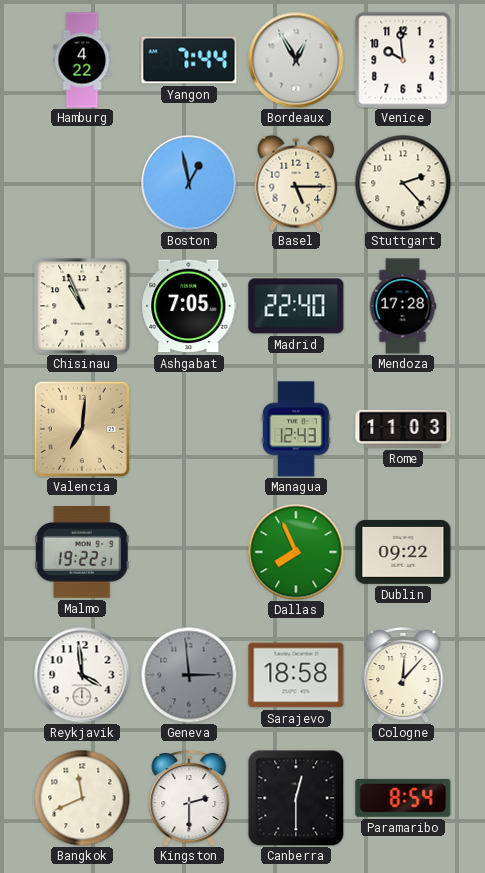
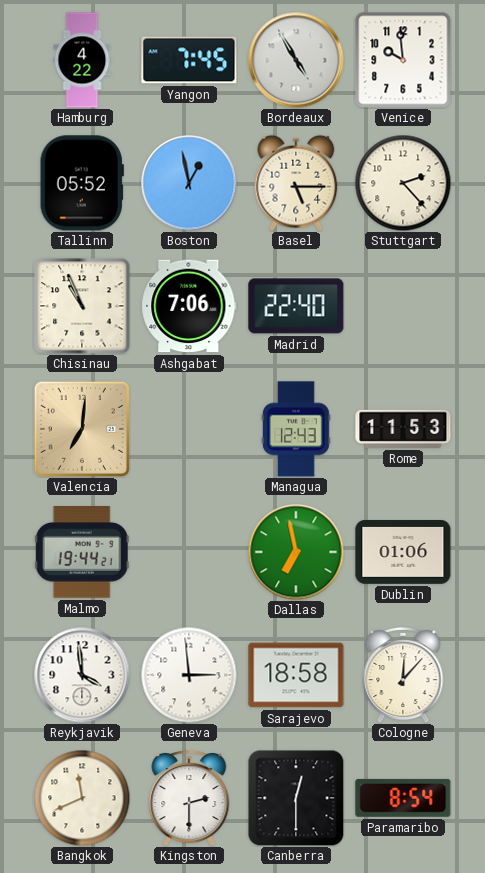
Yangon: 7:44 -> 7:45
Bordeaux: 12:55 -> 4:55
Tallinn: none -> 05:52
Ashgabat: 7:05 -> 7:06
Mendoza: 17:28 -> none
Rome: 11:03 -> 11:53
Malmo: 19:22 -> 19:44
Dallas: 7:56 -> 6:58
Dublin: 09:22 -> 01:06
Geneva dial: grey -> white
